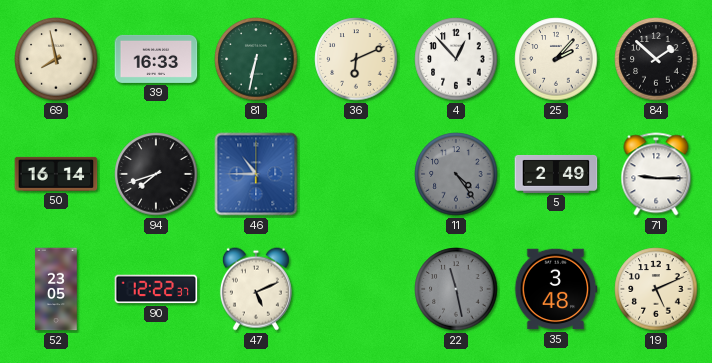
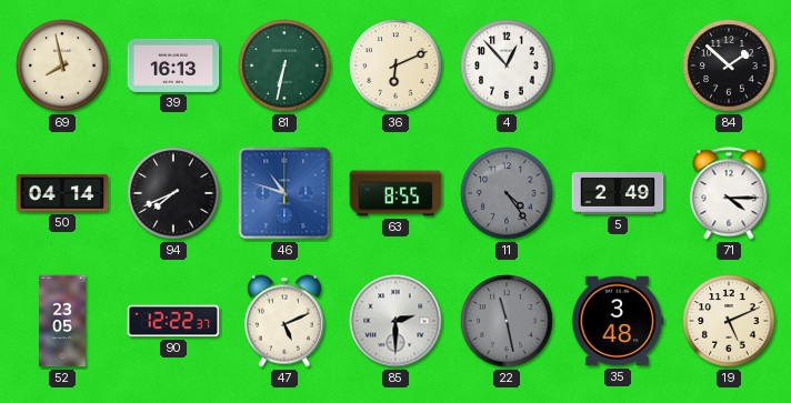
39: 16:33 -> 16:13
25: 2:07 -> none
50: 16:14 -> 04:14
94: 7:42 -> 7:41
46: 10:45 -> 10:48
63: none -> 8:55
71: 9:15 -> 4:15
85: none -> 2:30
